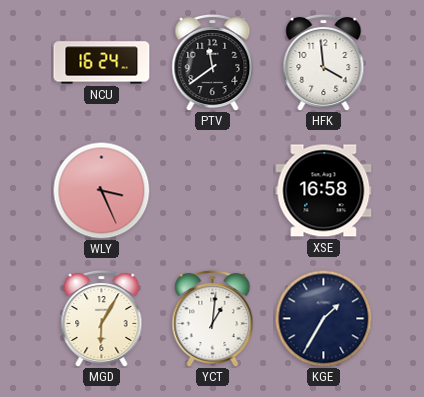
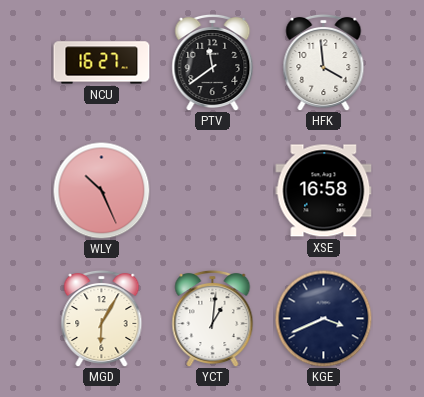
NCU: 16:24 -> 16:27
WLY: 3:26 -> 10:26
KGE: 1:35 -> 3:41
